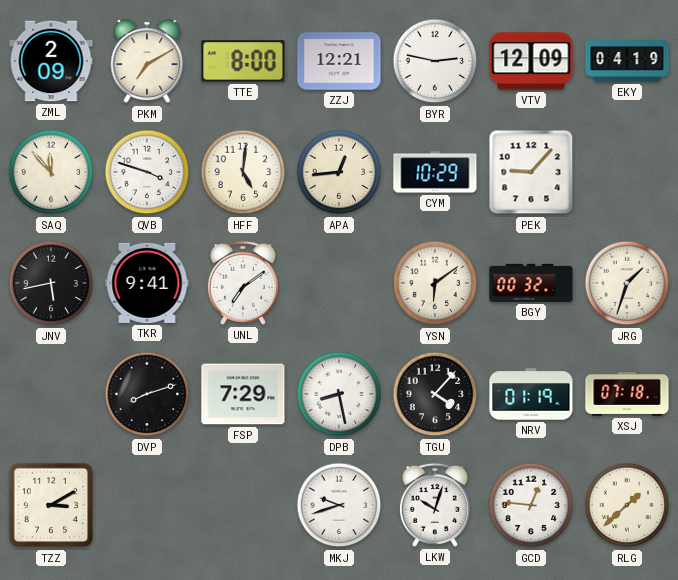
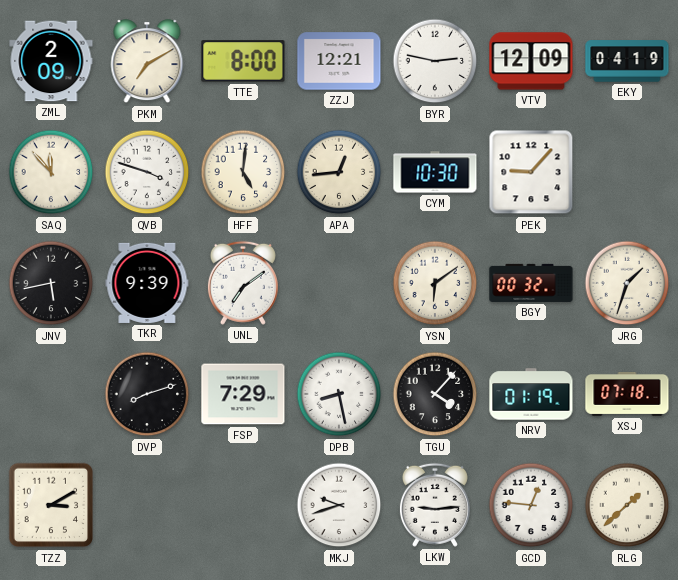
CYM: 10:29 -> 10:30
TKR: 9:41 -> 9:39
LKW: 10:03 -> 9:14
